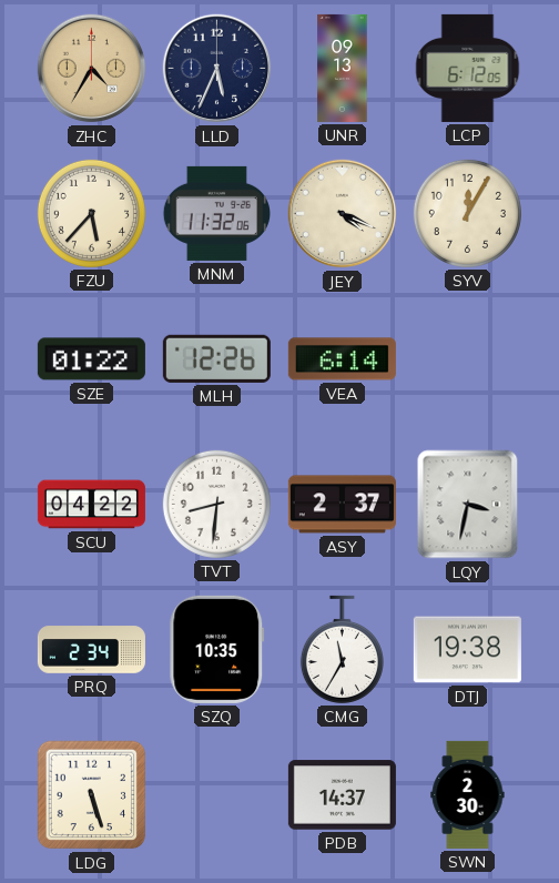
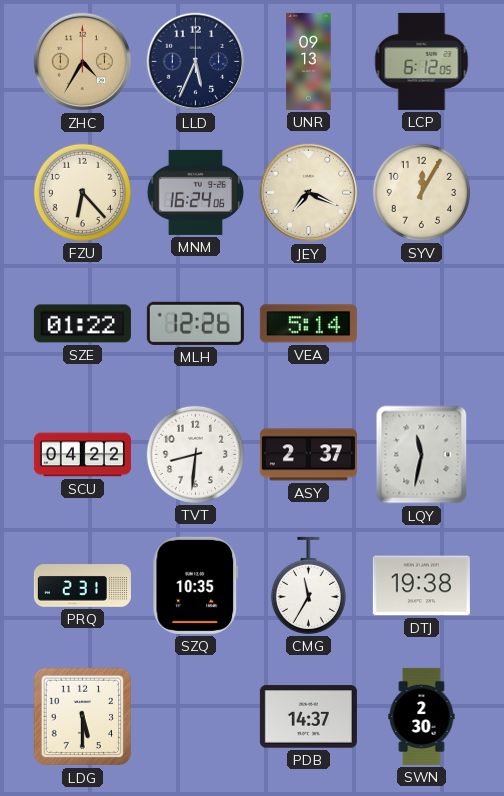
FZU: 5:37 -> 6:23
MNM: 11:32 -> 16:24
JEY: 4:19 -> 7:19
VEA: 6:14 -> 5:14
LQY: 3:32 -> 11:32
PRQ: 2:34 -> 2:31
LDG: 5:27 -> 5:30
